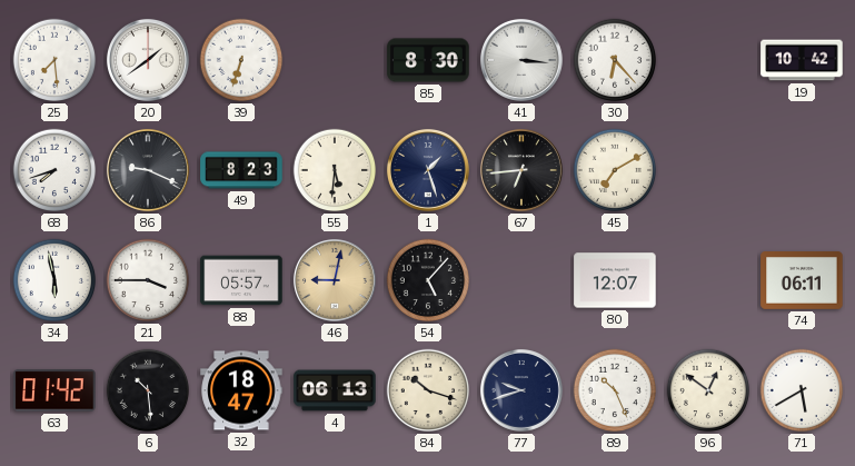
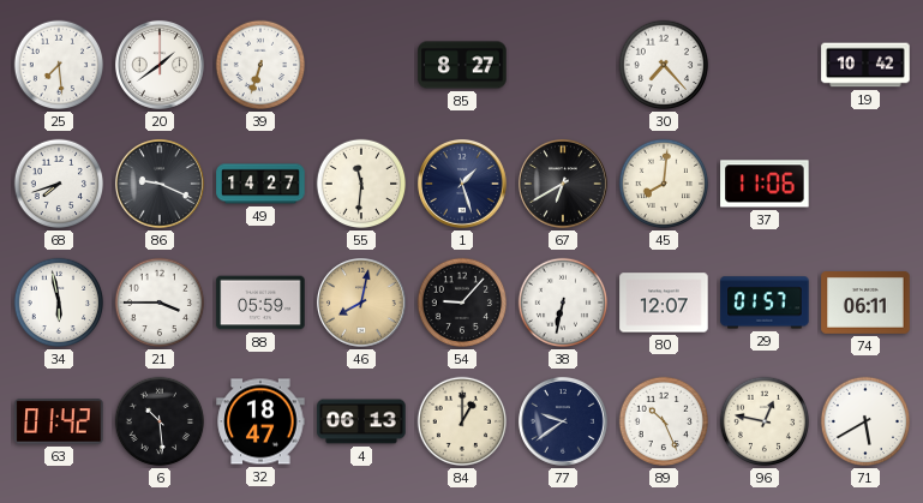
85: 8:30 -> 8:27
41: 3:16 -> none
30: 6:23 -> 7:23
49: 8:23 -> 14:27
55: 5:31 -> 11:31
67: 6:44 -> 6:40
45: 7:10 -> 8:01
37: none -> 11:06
88: 05:57 -> 05:59
46: 9:02 -> 8:02
54: 5:07 -> 9:07
38: none -> 6:32
29: none -> 01:57
84: 10:18 -> 1:00
77: 9:42 -> 9:39
96: 12:51 -> 12:47
